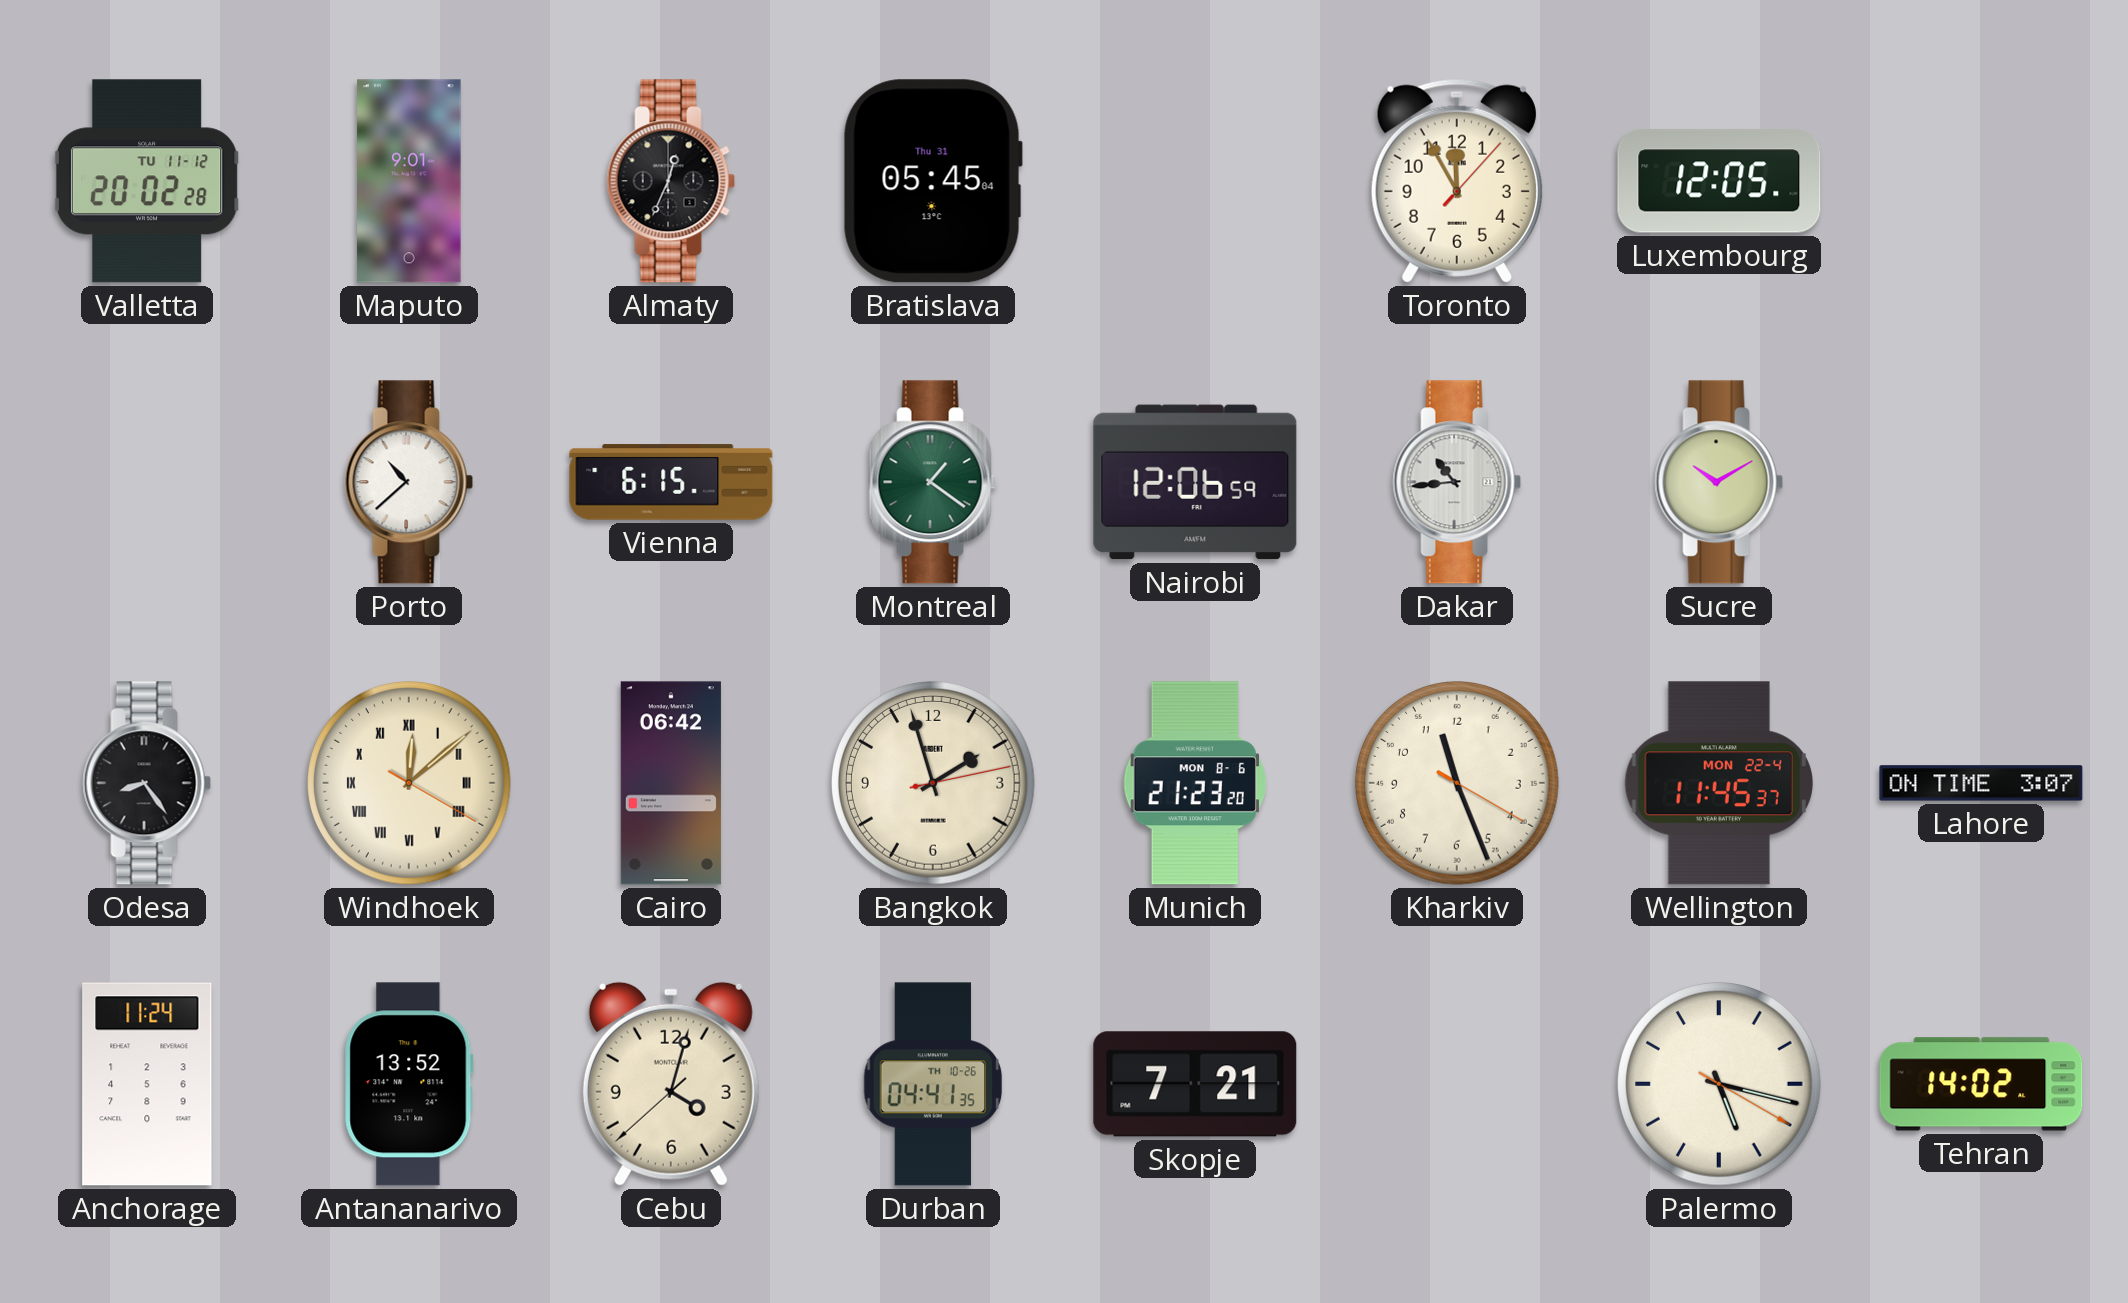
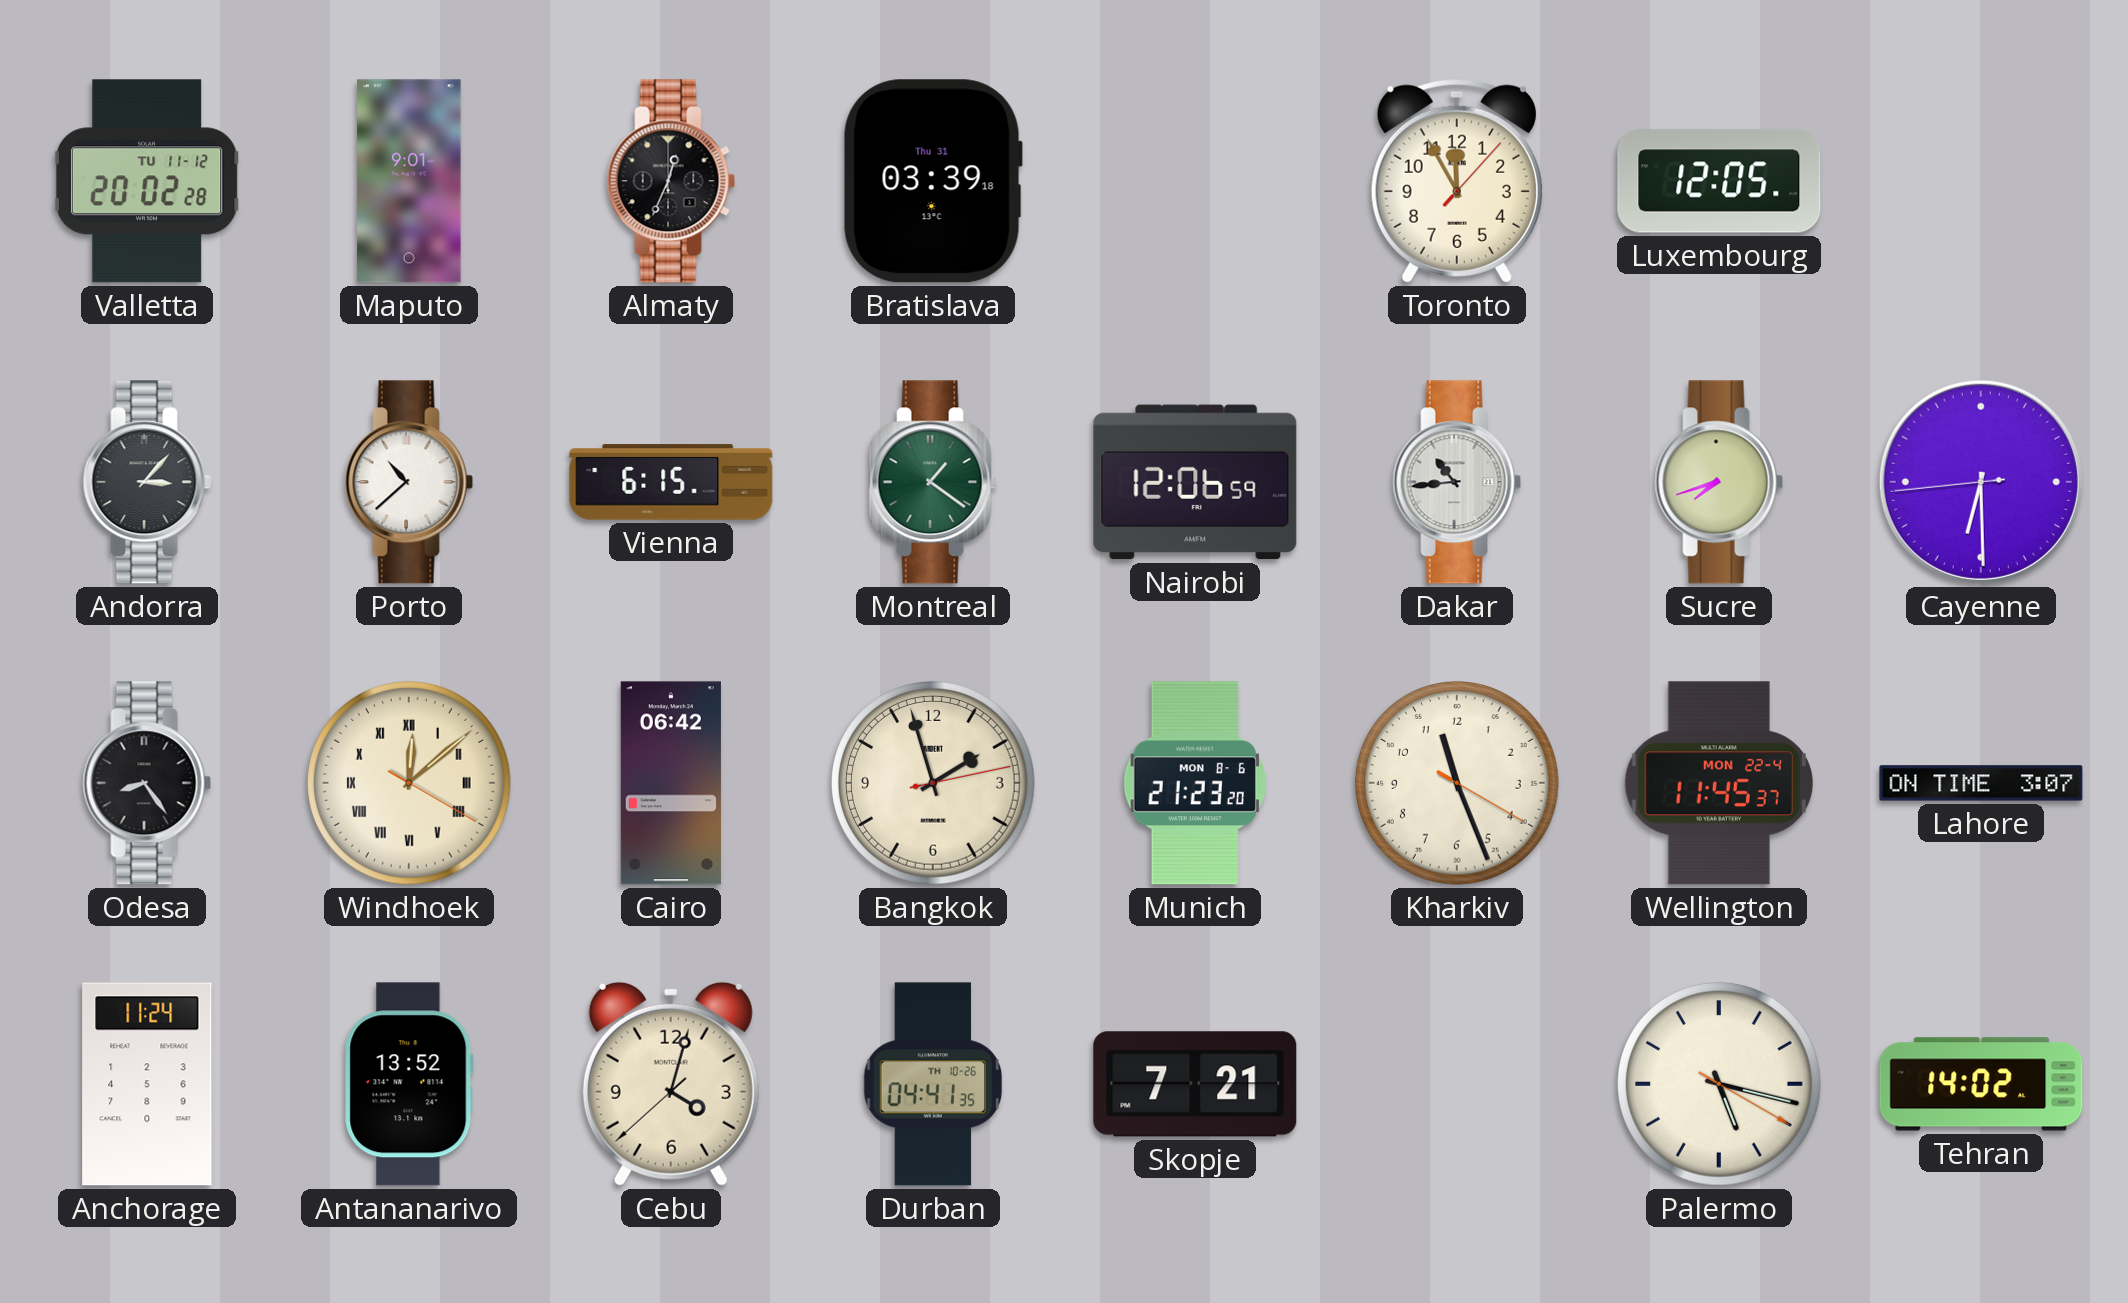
Bratislava: 05:45 -> 03:39
Andorra: none -> 3:07
Sucre: 10:10 -> 7:42
Cayenne: none -> 6:29
